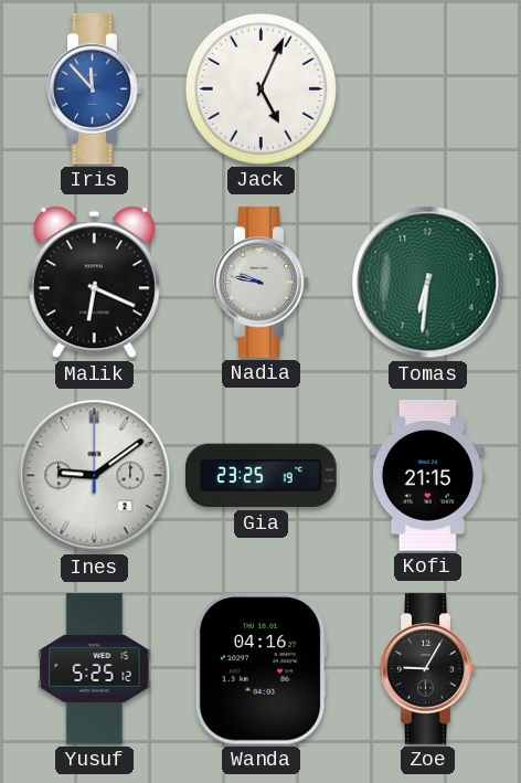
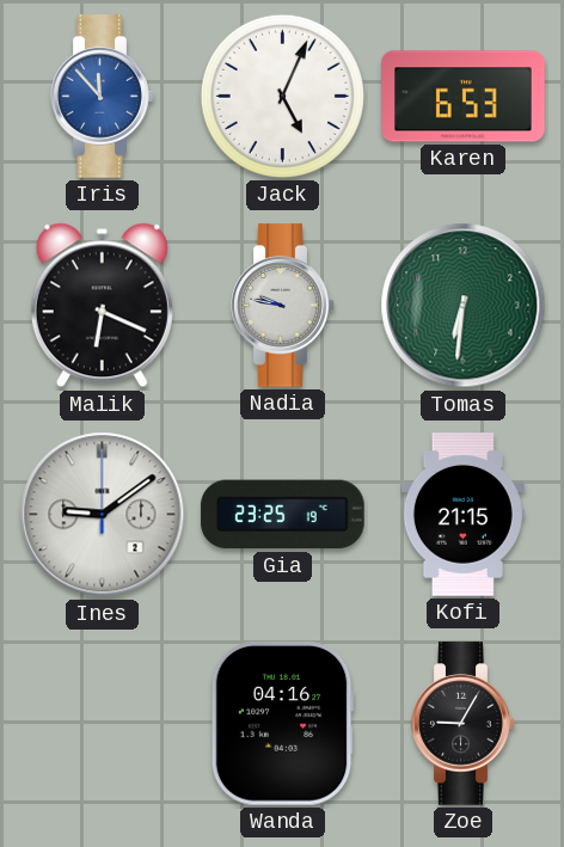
Karen: none -> 6:53
Yusuf: 5:25 -> none
